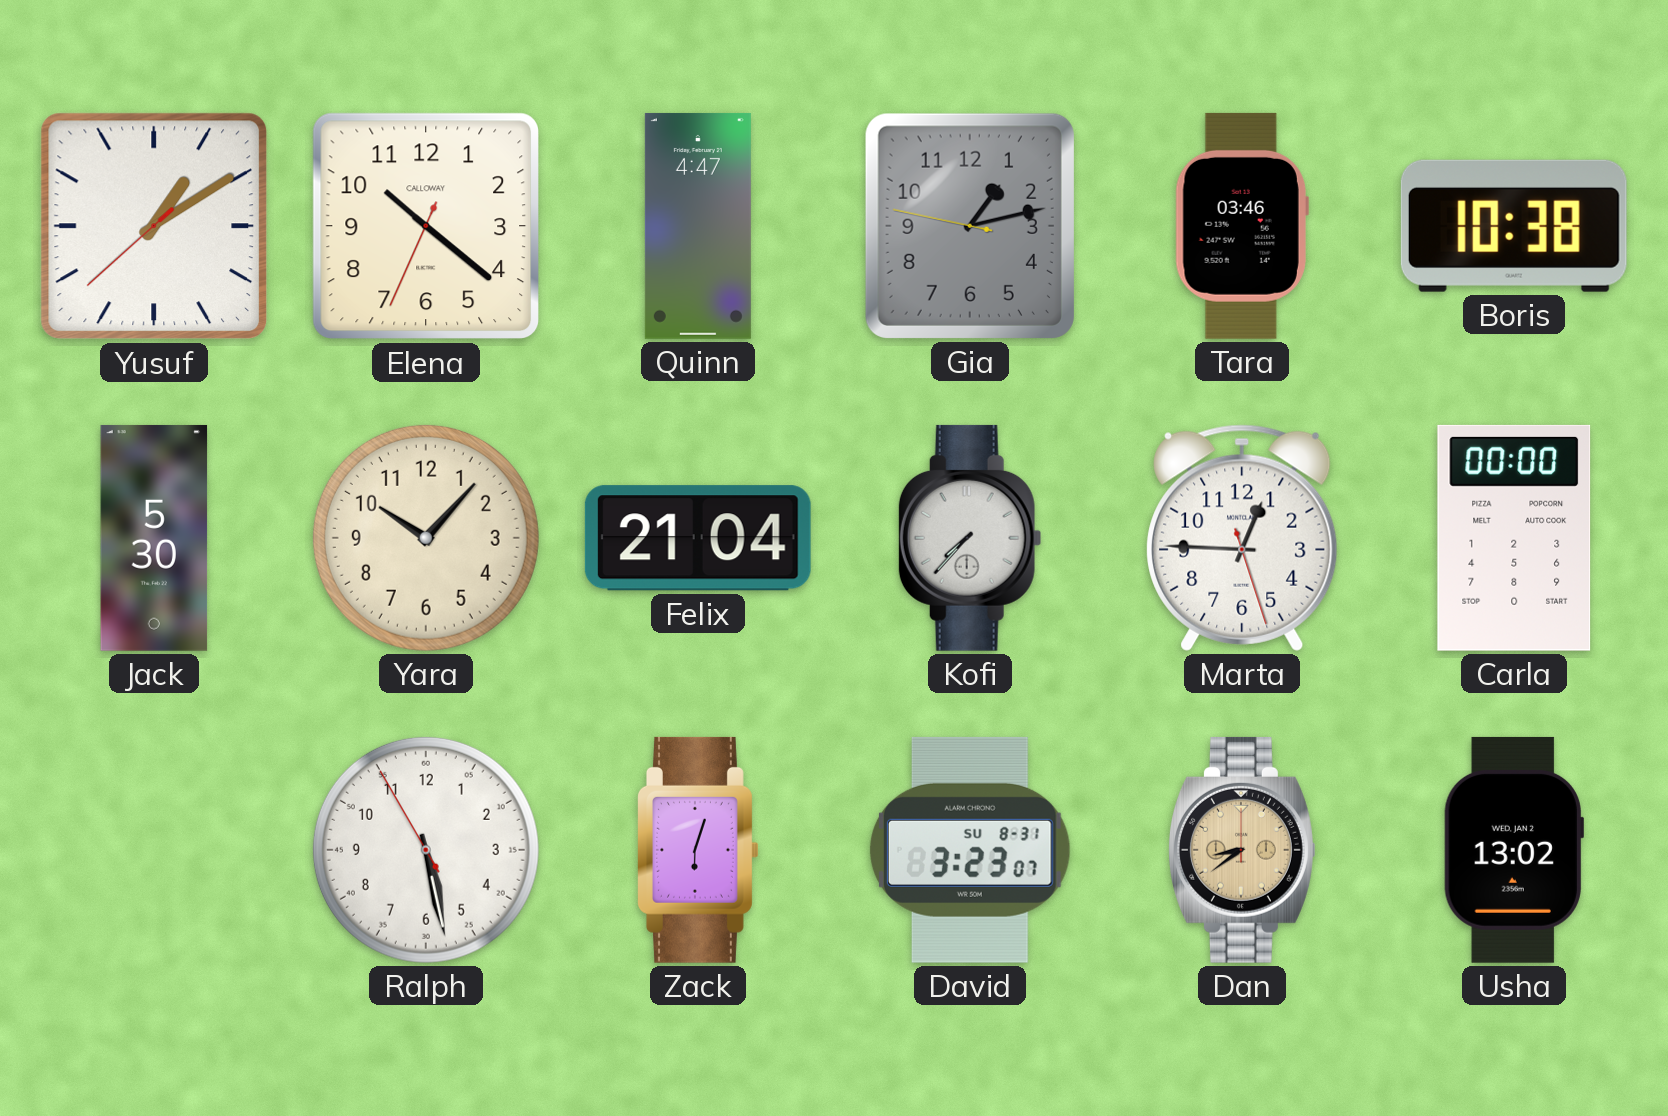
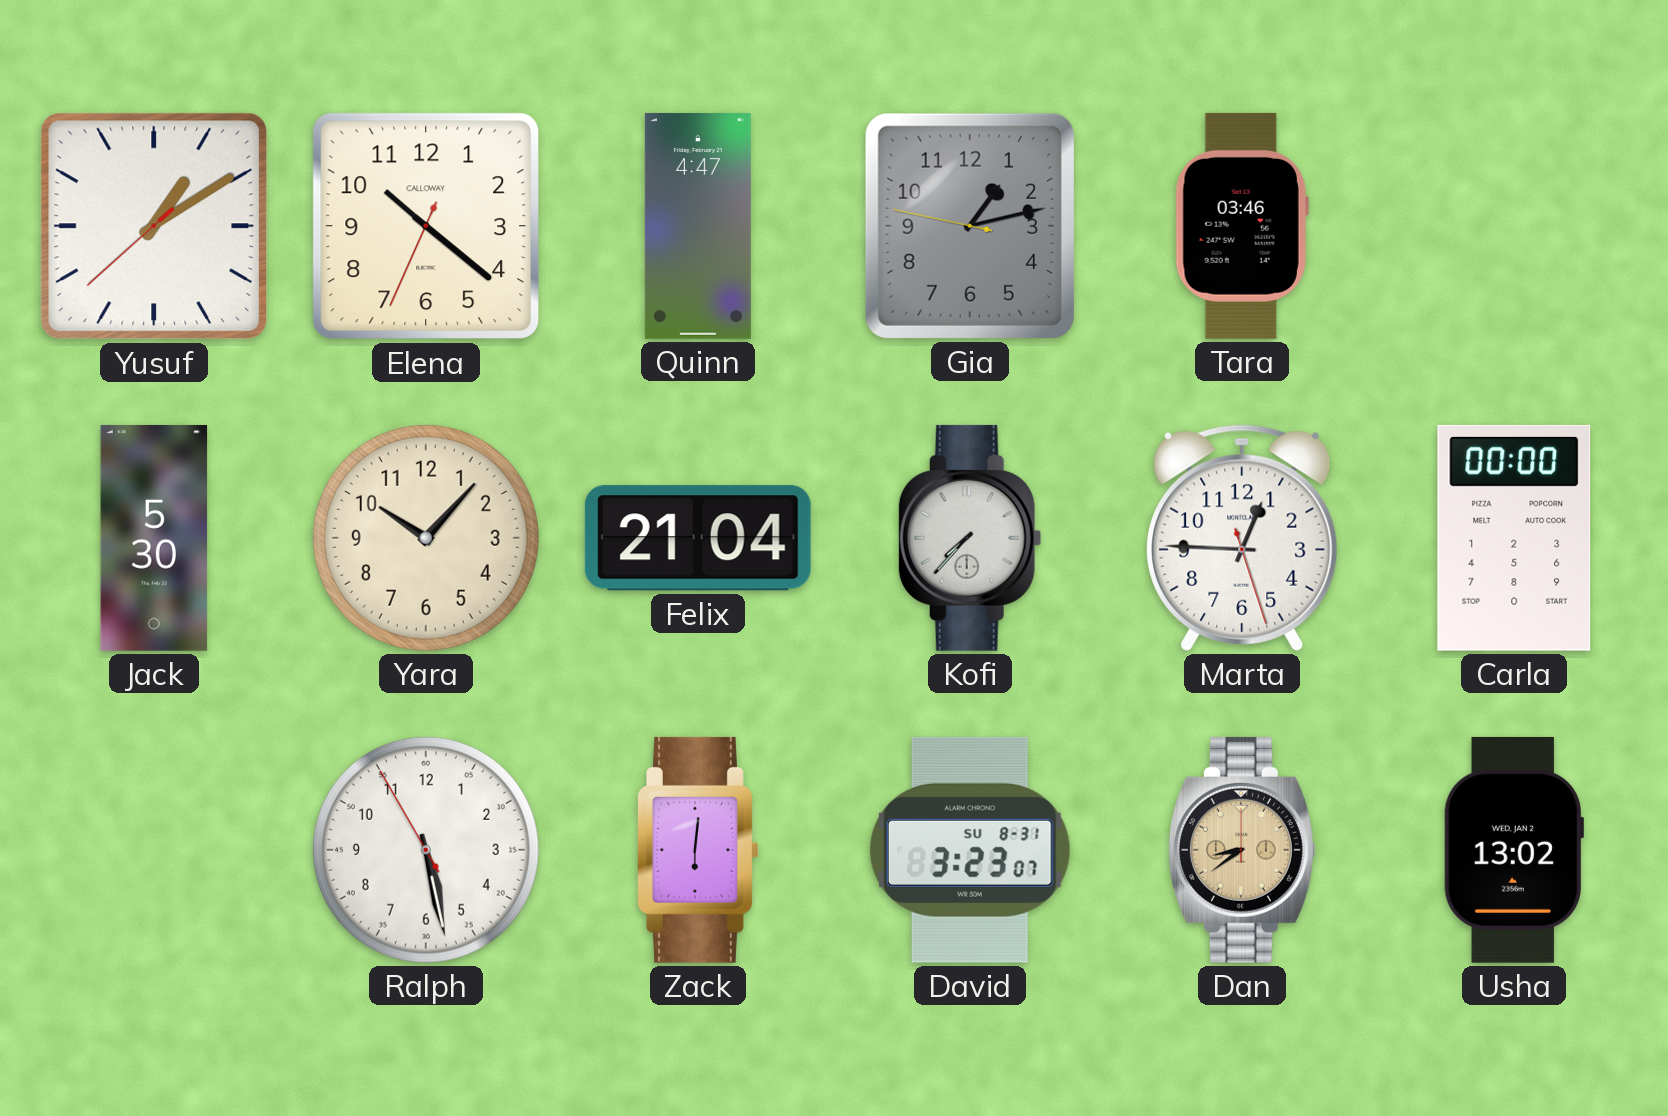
Boris: 10:38 -> none
Zack: 6:03 -> 6:01
